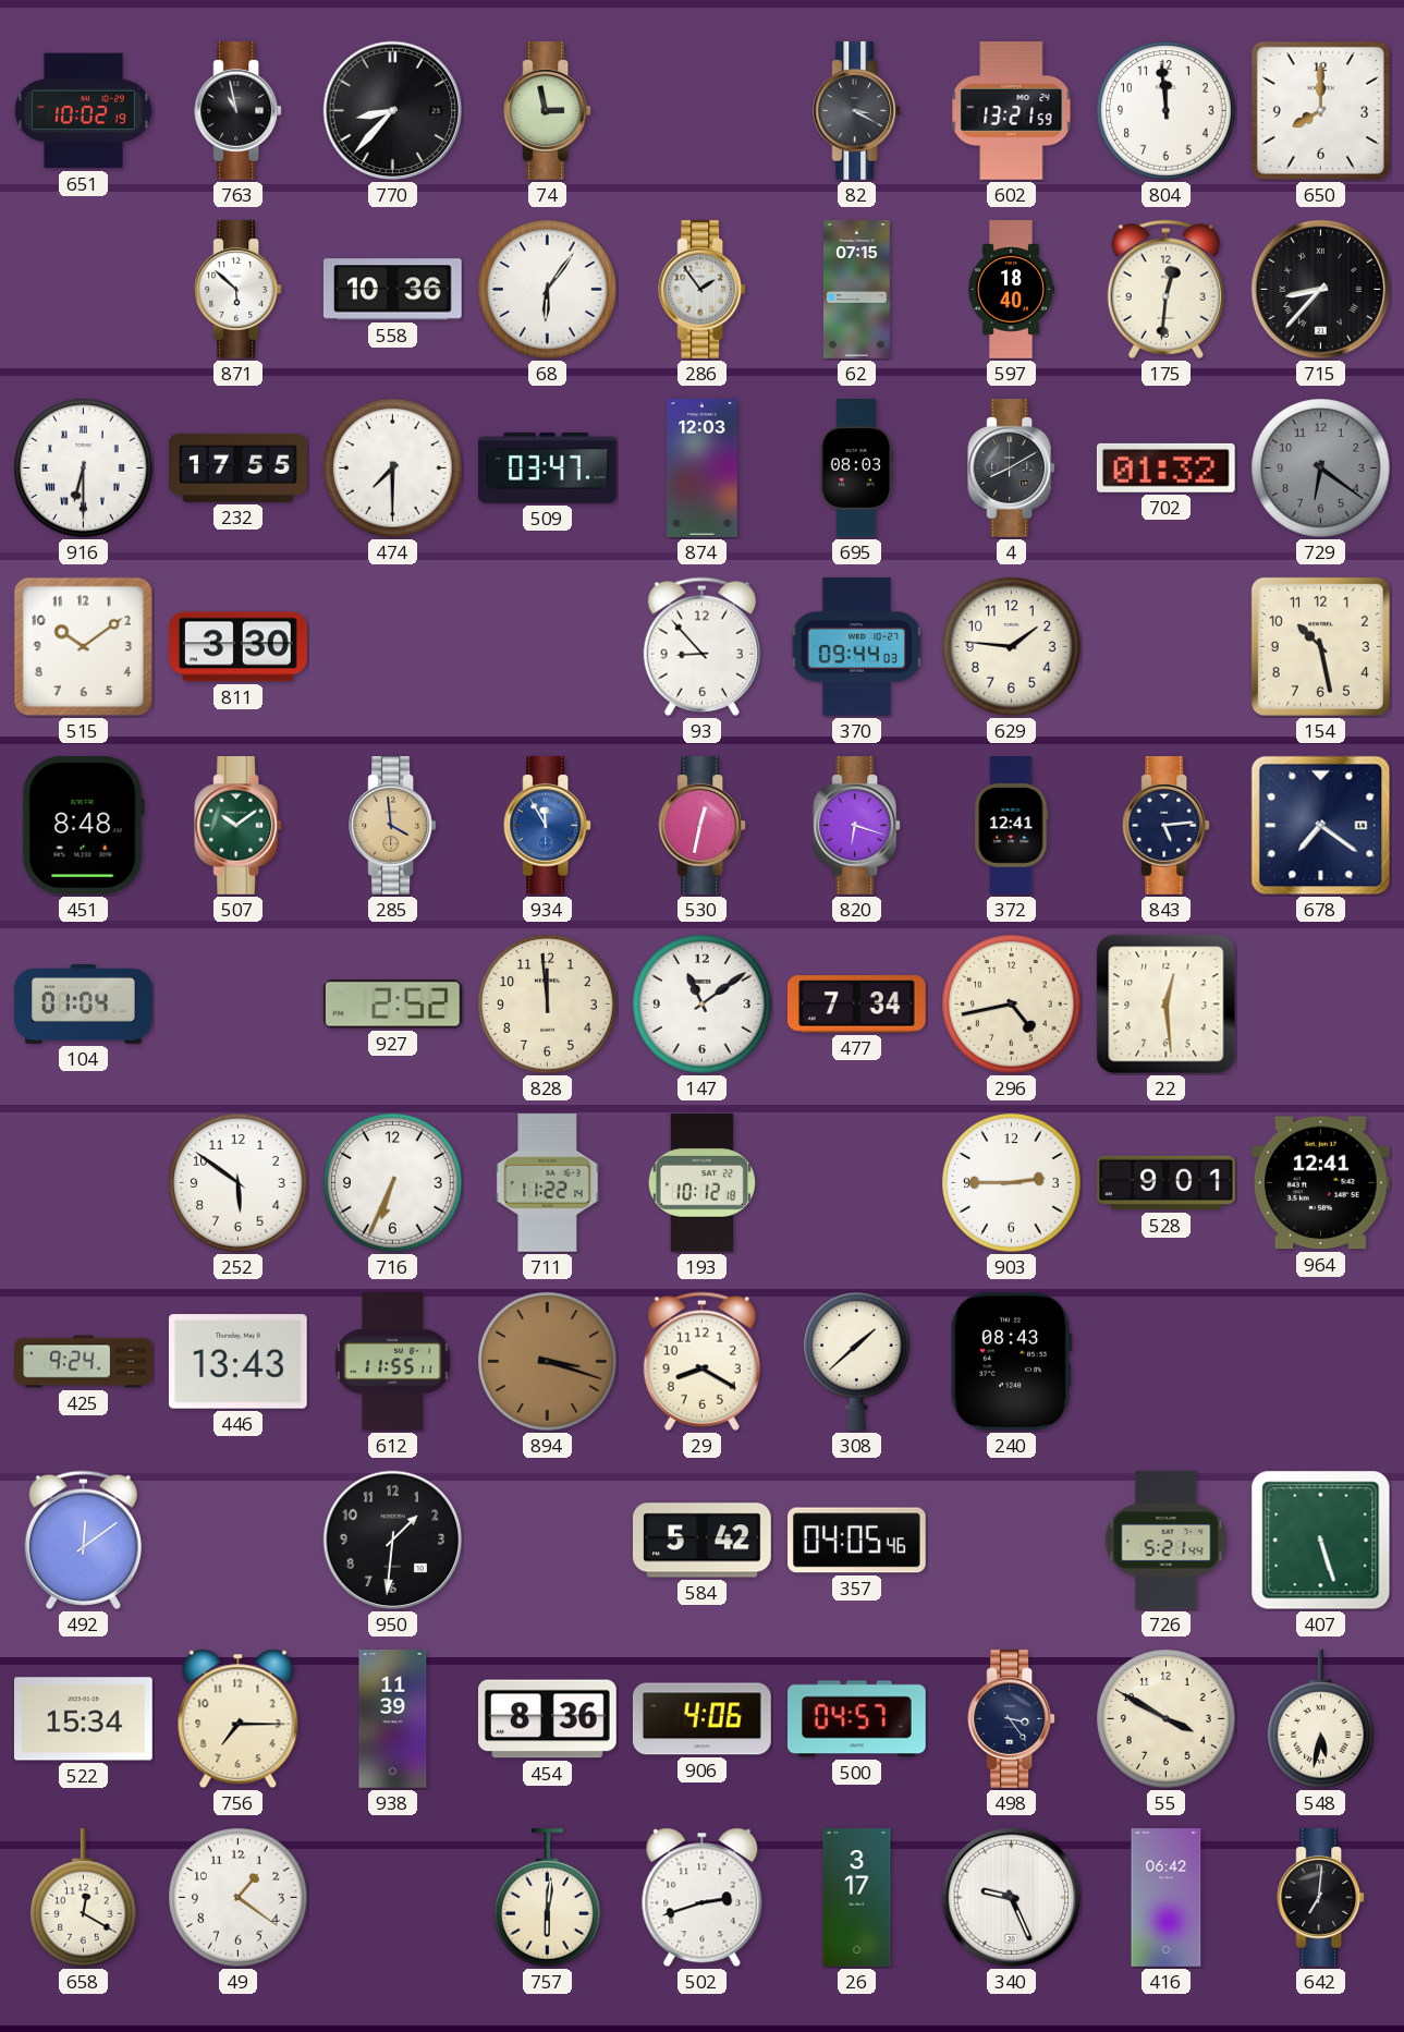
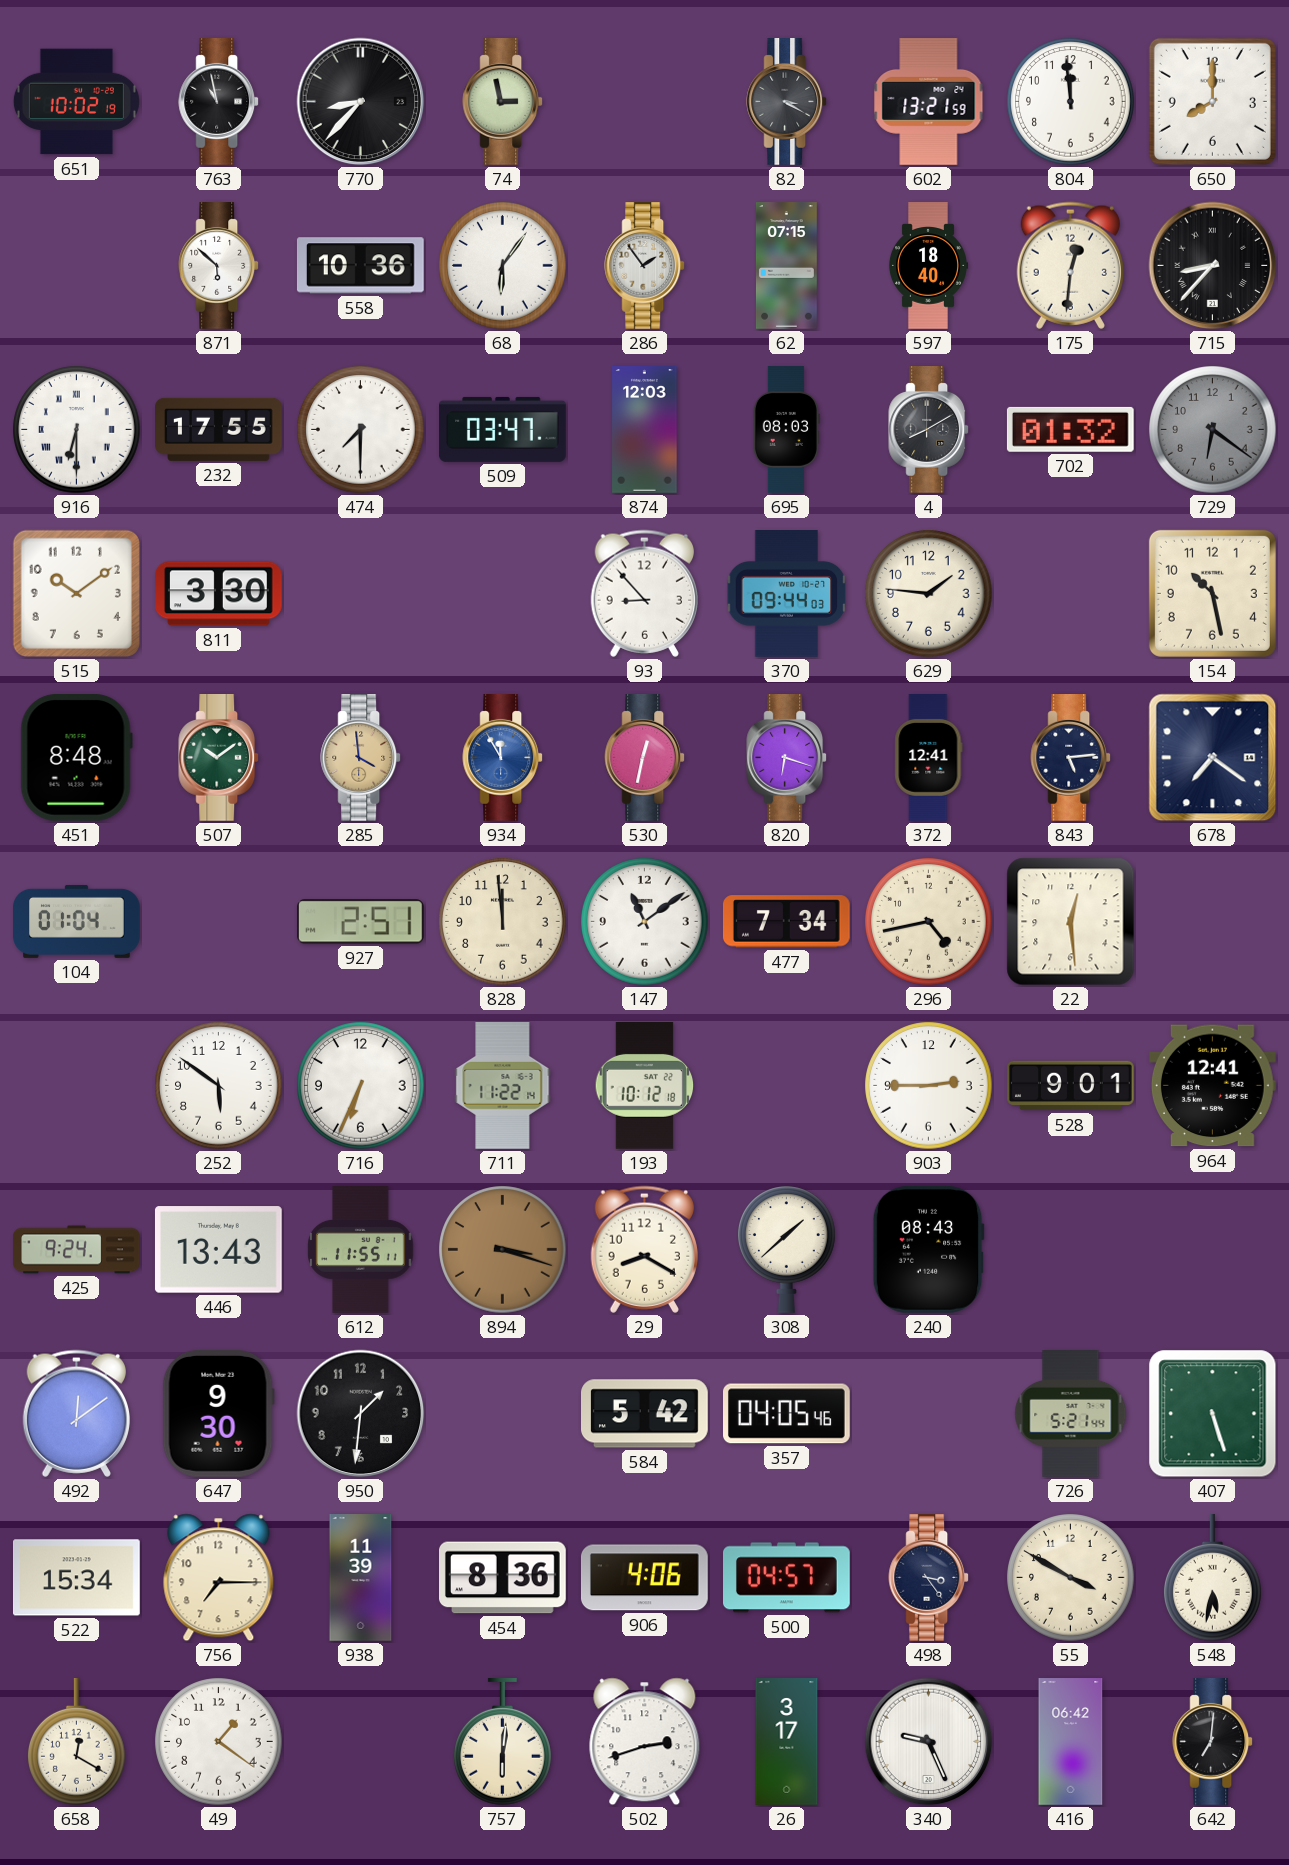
927: 2:52 -> 2:51
647: none -> 9:30
